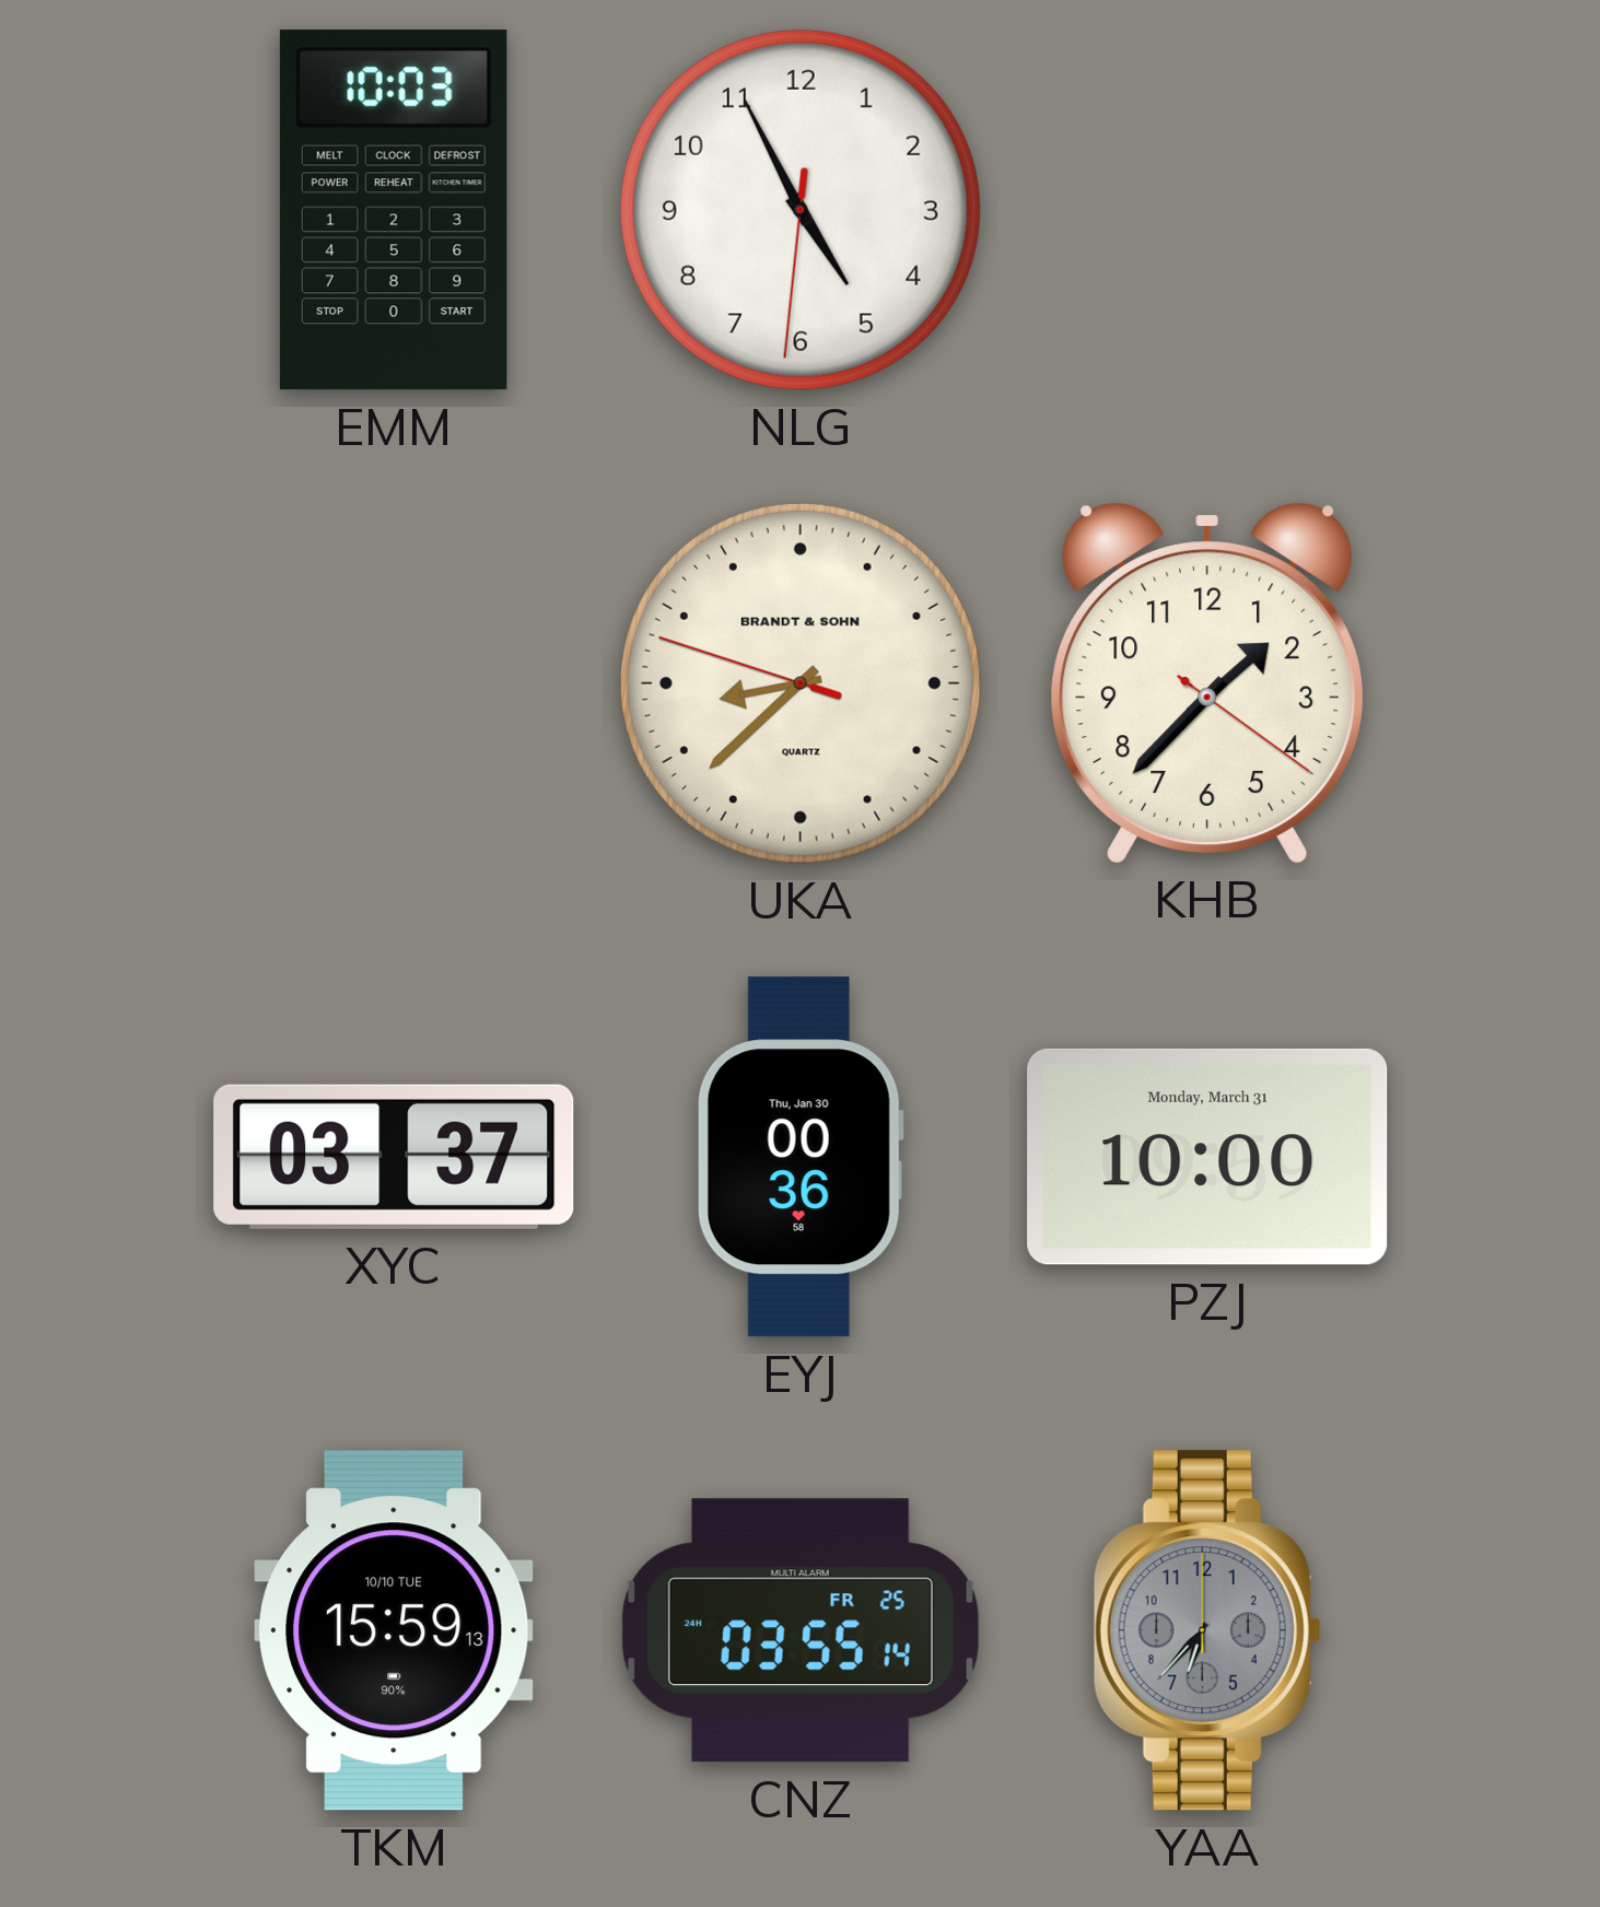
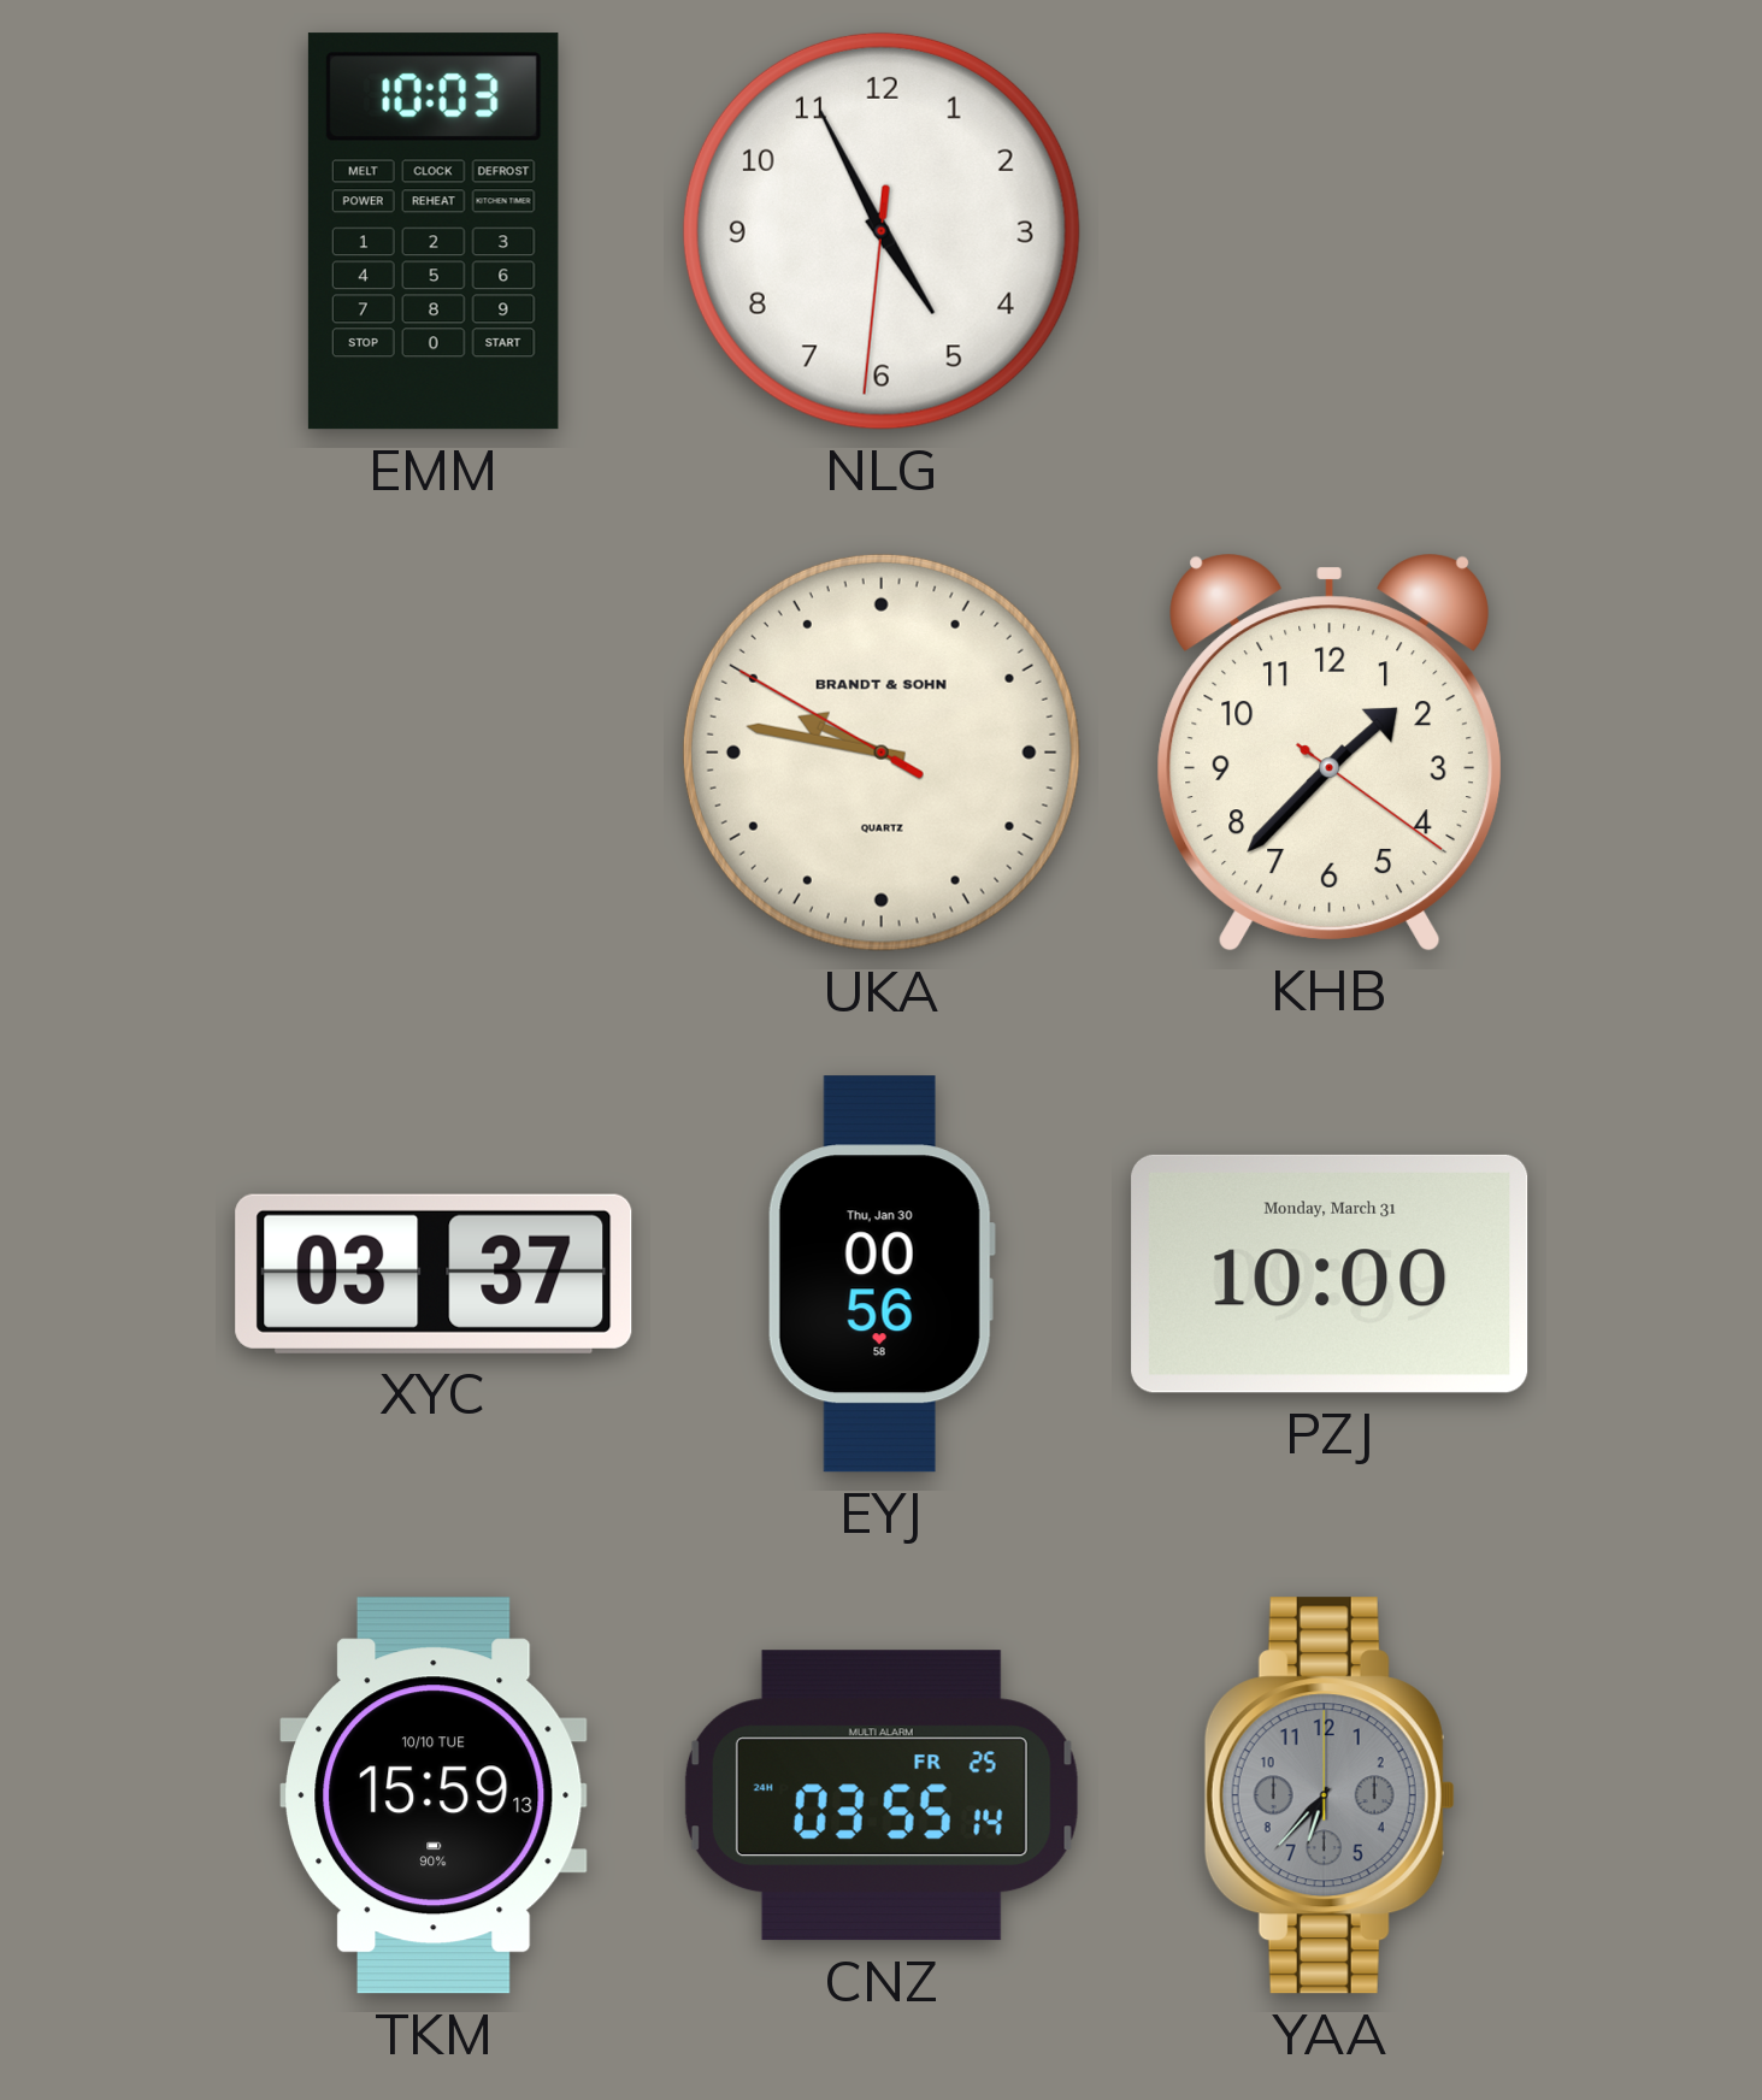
UKA: 8:37 -> 9:46
EYJ: 00:36 -> 00:56
